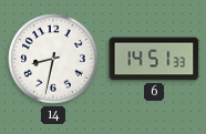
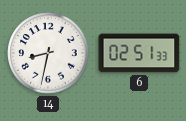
6: 14:51 -> 02:51
